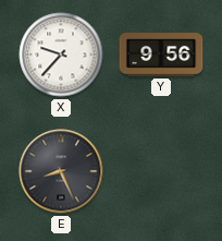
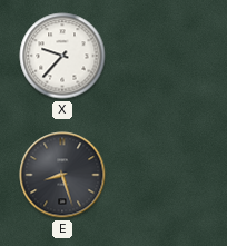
Y: 9:56 -> none
E: 8:26 -> 8:27
